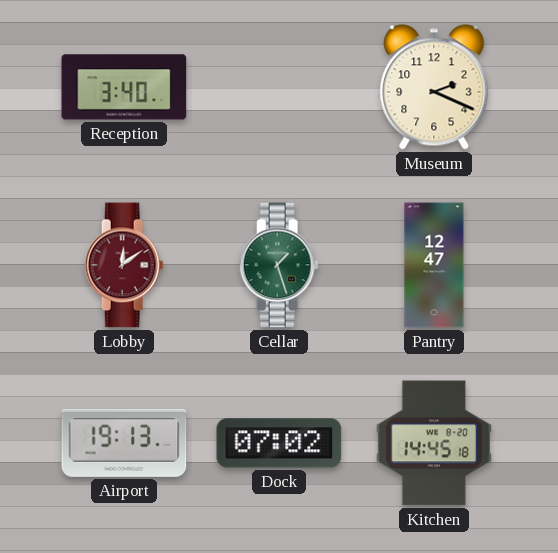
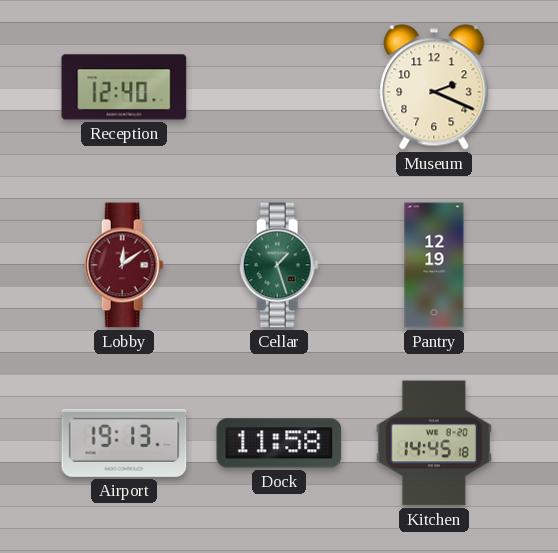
Reception: 3:40 -> 12:40
Pantry: 12:47 -> 12:19
Dock: 07:02 -> 11:58
